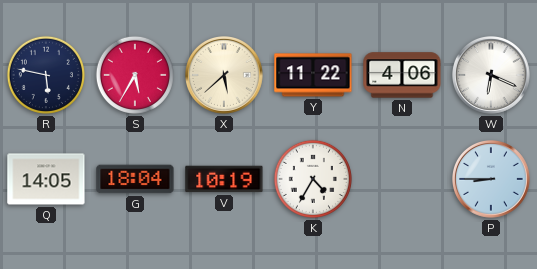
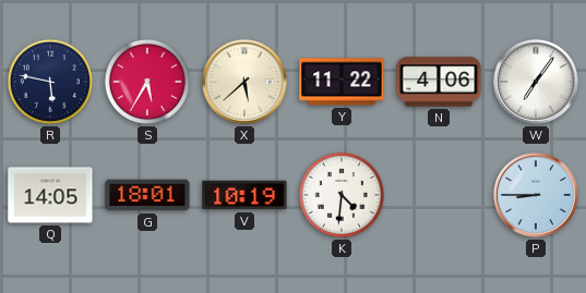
W: 6:19 -> 7:06
G: 18:04 -> 18:01
K: 4:35 -> 4:31
